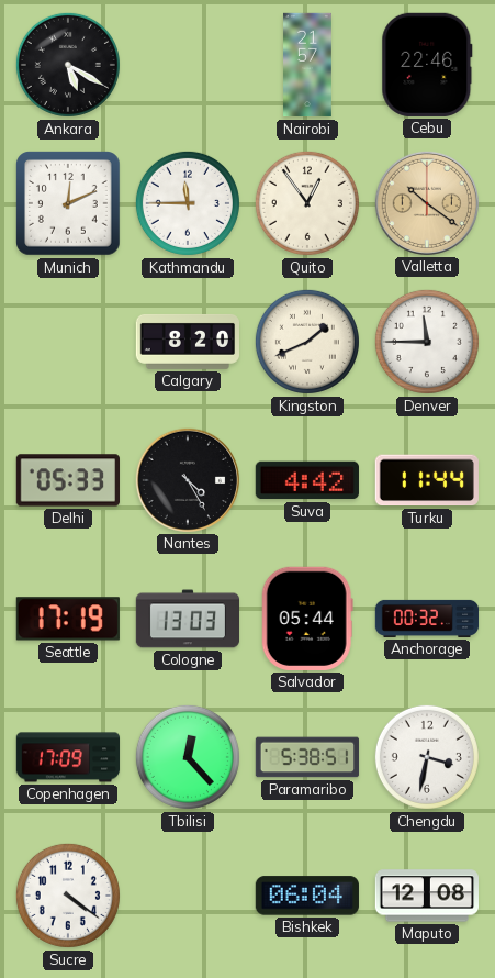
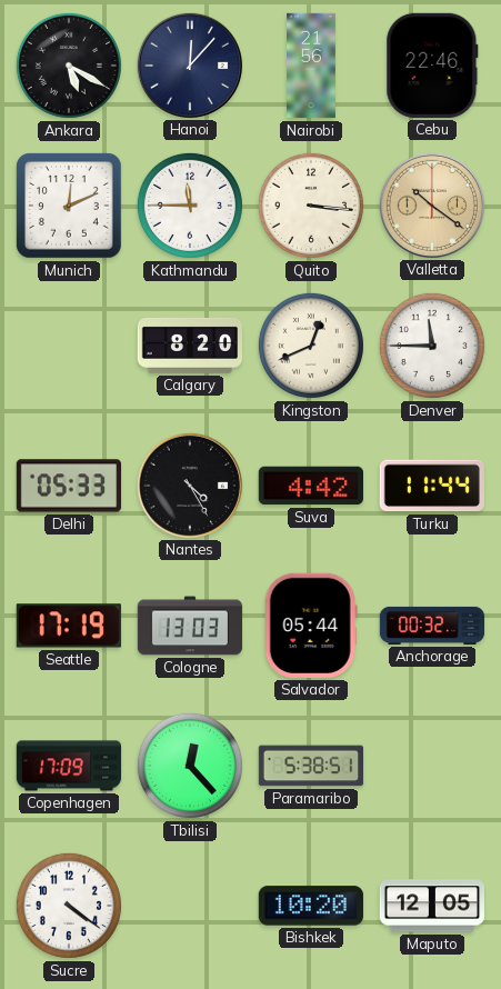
Hanoi: none -> 12:07
Nairobi: 21:57 -> 21:56
Quito: 12:54 -> 3:16
Kingston: 1:41 -> 12:41
Chengdu: 3:32 -> none
Bishkek: 06:04 -> 10:20
Maputo: 12:08 -> 12:05
